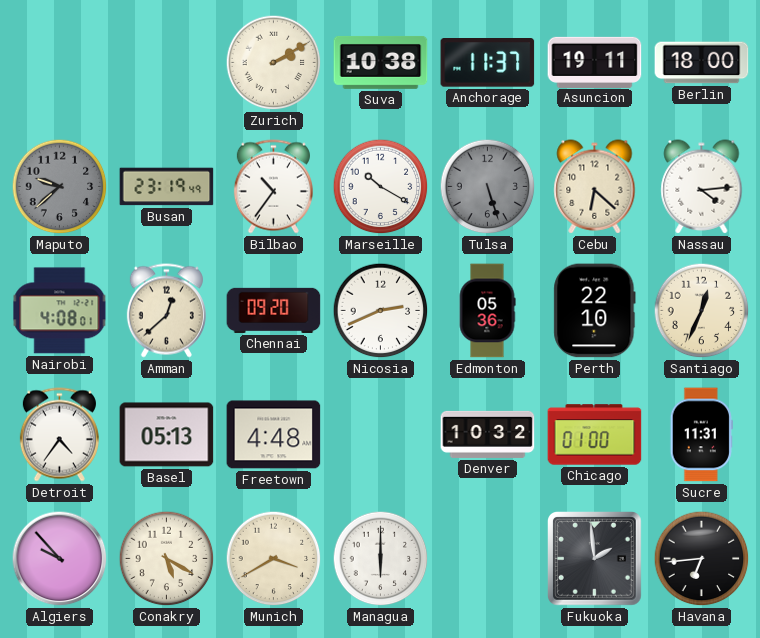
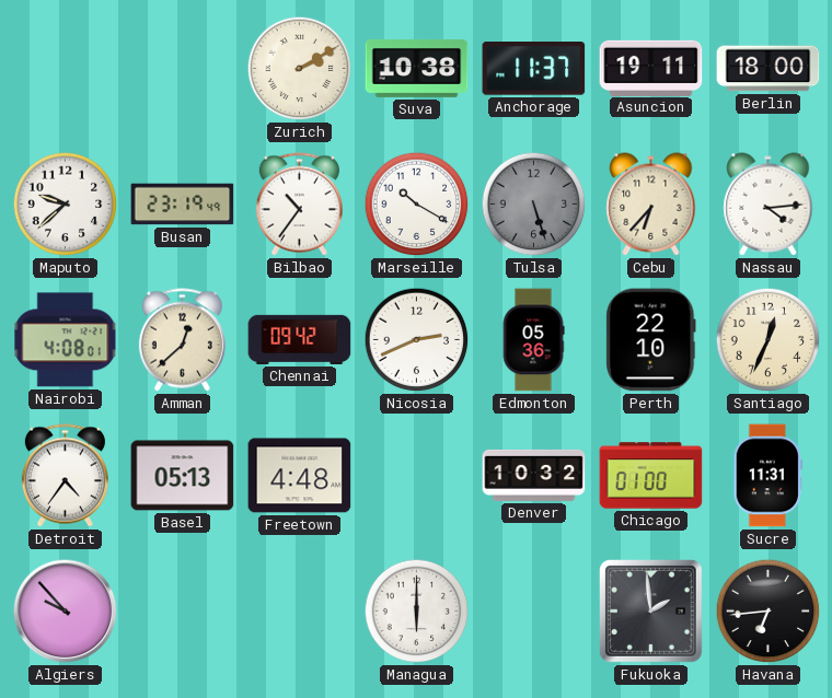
Maputo dial: grey -> white
Cebu: 6:22 -> 6:37
Chennai: 09:20 -> 09:42
Conakry: 5:20 -> none
Munich: 3:40 -> none
